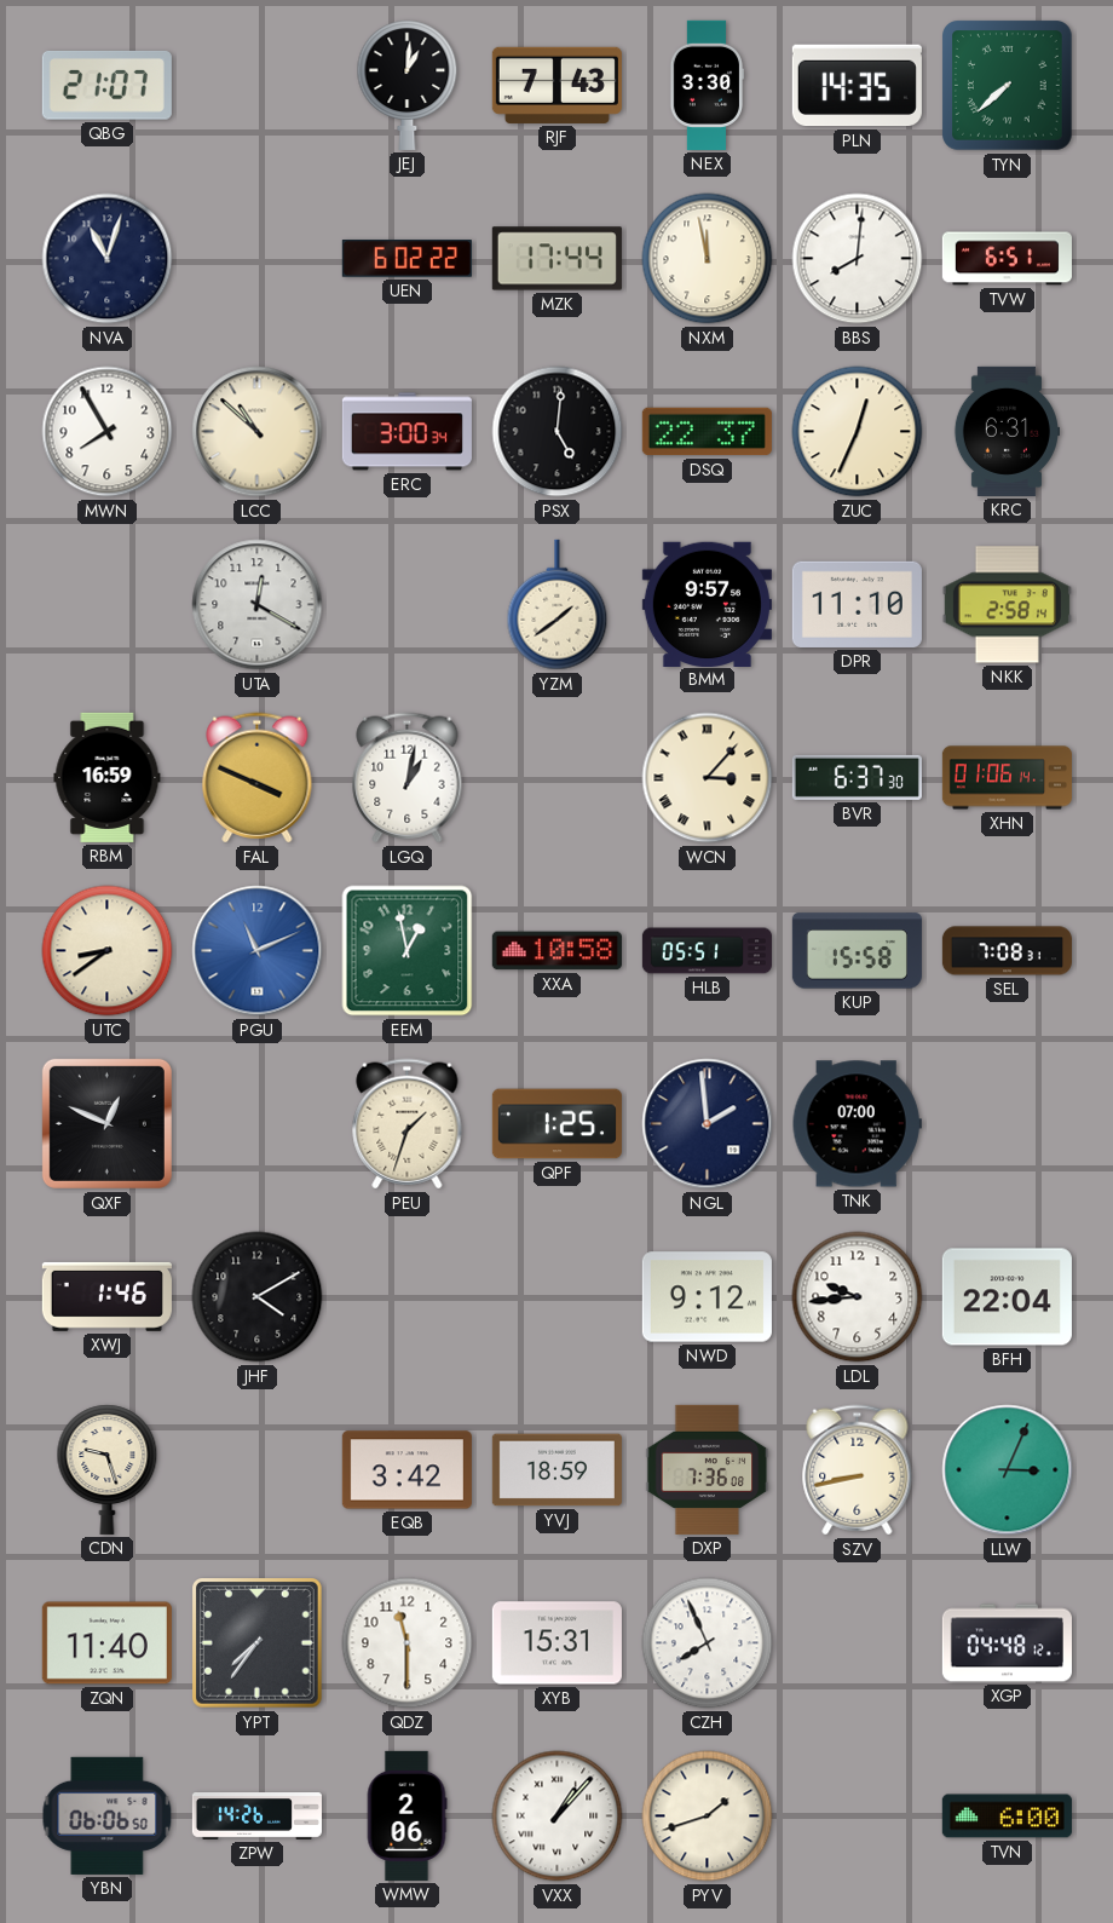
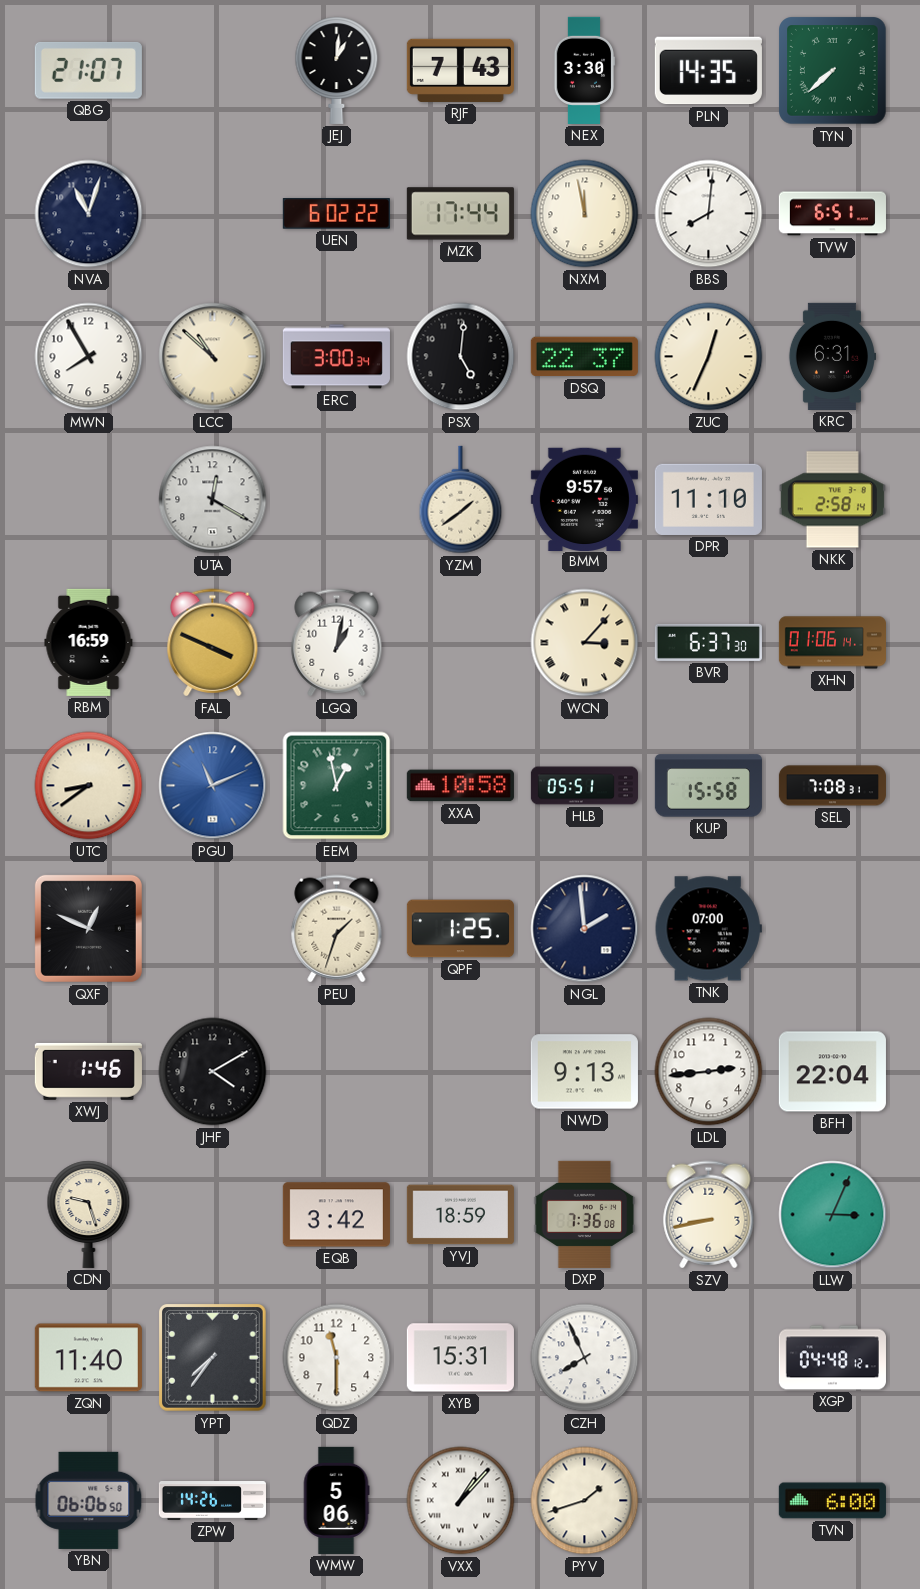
NWD: 9:12 -> 9:13
LDL: 9:44 -> 2:44
WMW: 2:06 -> 5:06
